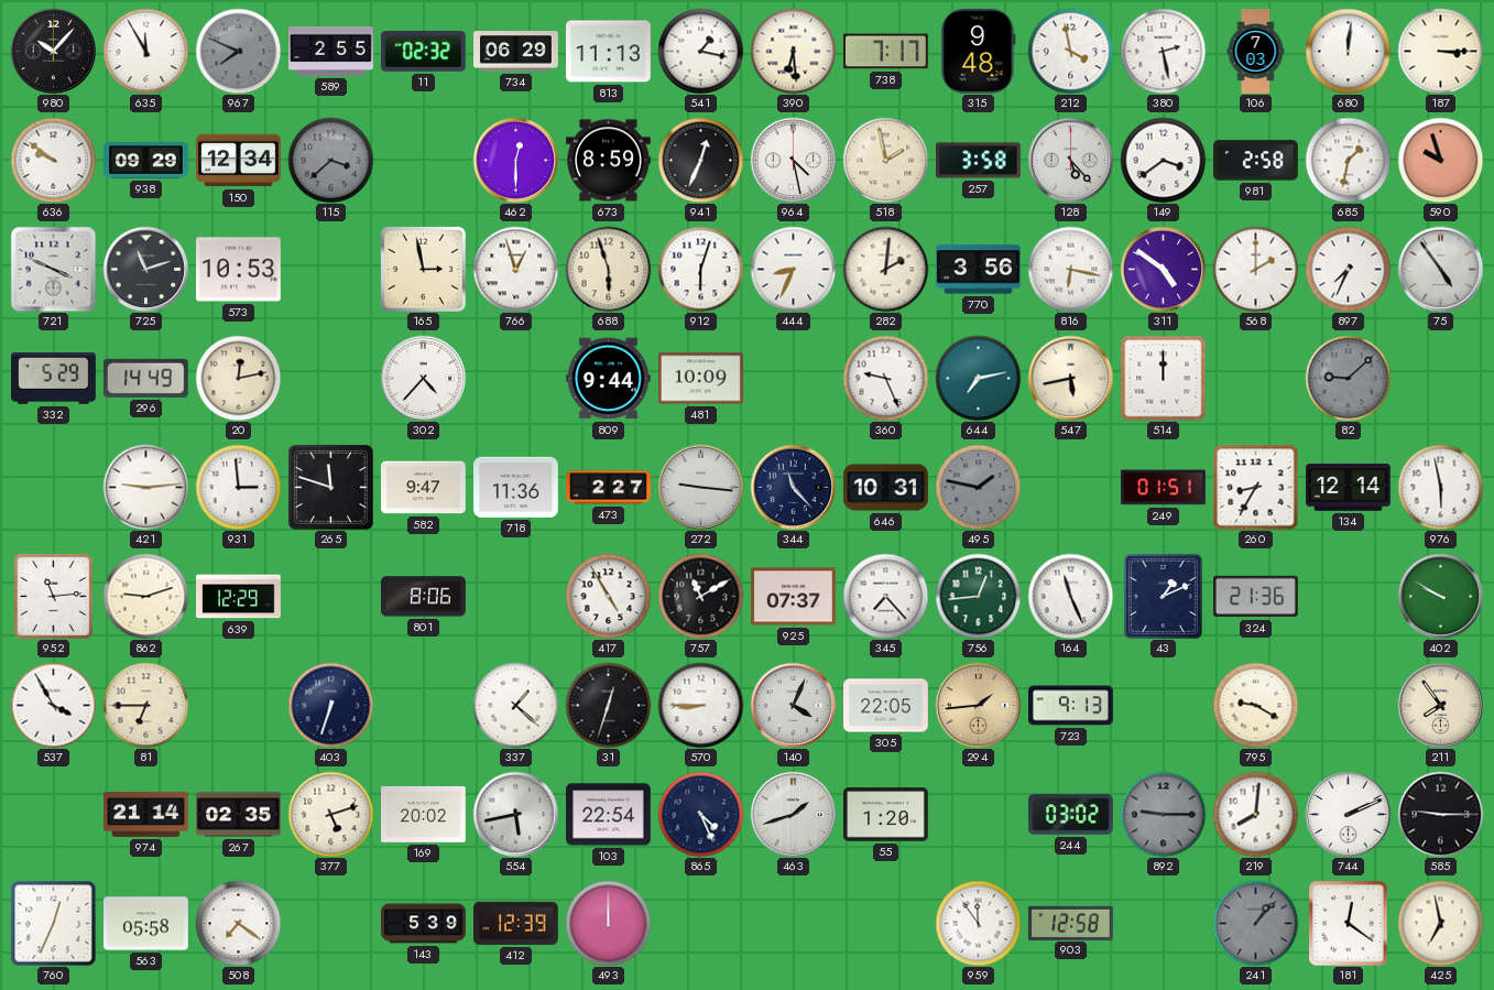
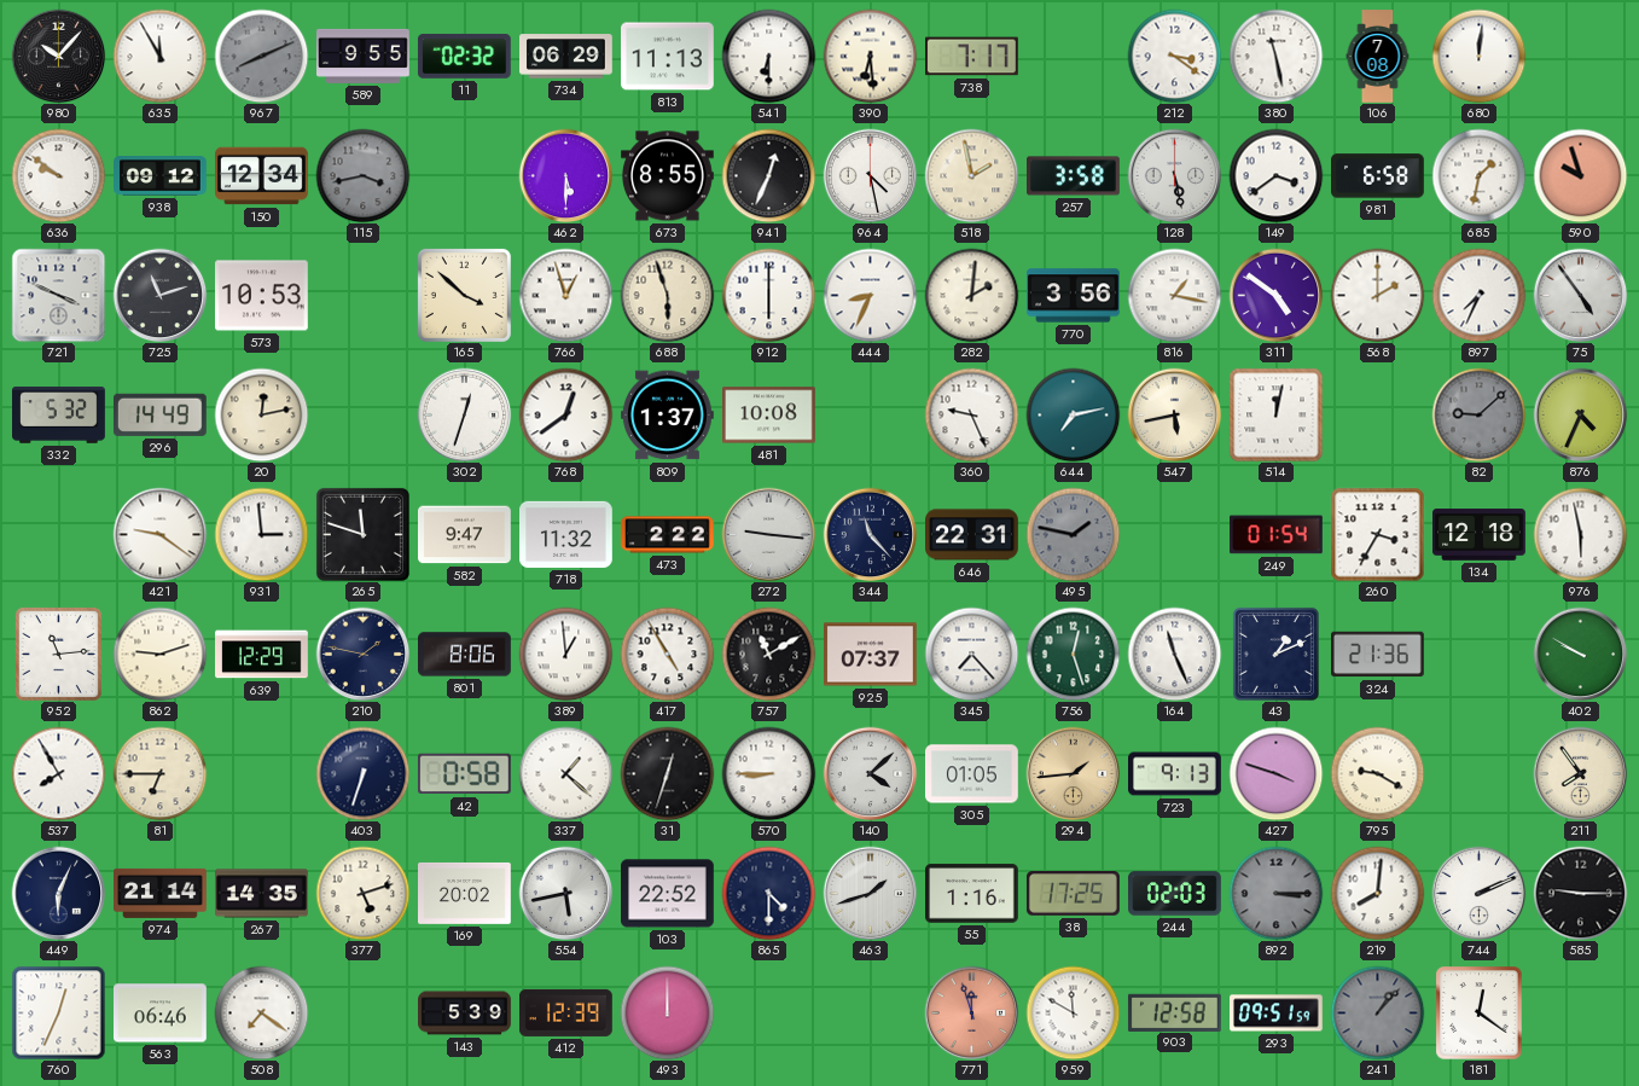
967: 7:49 -> 8:11
589: 2:55 -> 9:55
541: 1:17 -> 6:30
315: 9:48 -> none
212: 3:58 -> 3:21
380: 2:28 -> 11:28
106: 7:03 -> 7:08
187: 3:15 -> none
938: 09:29 -> 09:12
115: 3:38 -> 3:43
462: 12:30 -> 5:30
673: 8:59 -> 8:55
128: 5:23 -> 5:28
981: 2:58 -> 6:58
165: 2:58 -> 3:52
912: 6:03 -> 6:00
816: 6:17 -> 1:17
332: 5:29 -> 5:32
302: 4:37 -> 12:33
768: none -> 12:39
809: 9:44 -> 1:37
481: 10:09 -> 10:08
514: 12:00 -> 12:02
876: none -> 4:34
421: 9:14 -> 9:21
718: 11:36 -> 11:32
473: 2:27 -> 2:22
646: 10:31 -> 22:31
249: 01:51 -> 01:54
260: 8:35 -> 3:35
134: 12:14 -> 12:18
210: none -> 1:47
389: none -> 12:59
756: 12:44 -> 12:27
537: 3:55 -> 7:55
42: none -> 0:58
140: 4:04 -> 4:08
305: 22:05 -> 01:05
427: none -> 3:48
449: none -> 6:04
267: 02:35 -> 14:35
103: 22:54 -> 22:52
865: 4:26 -> 4:30
55: 1:20 -> 1:16
38: none -> 17:25
244: 03:02 -> 02:03
892: 9:15 -> 3:15
563: 05:58 -> 06:46
771: none -> 11:57
959: 11:54 -> 11:50
293: none -> 09:51
425: 6:58 -> none
